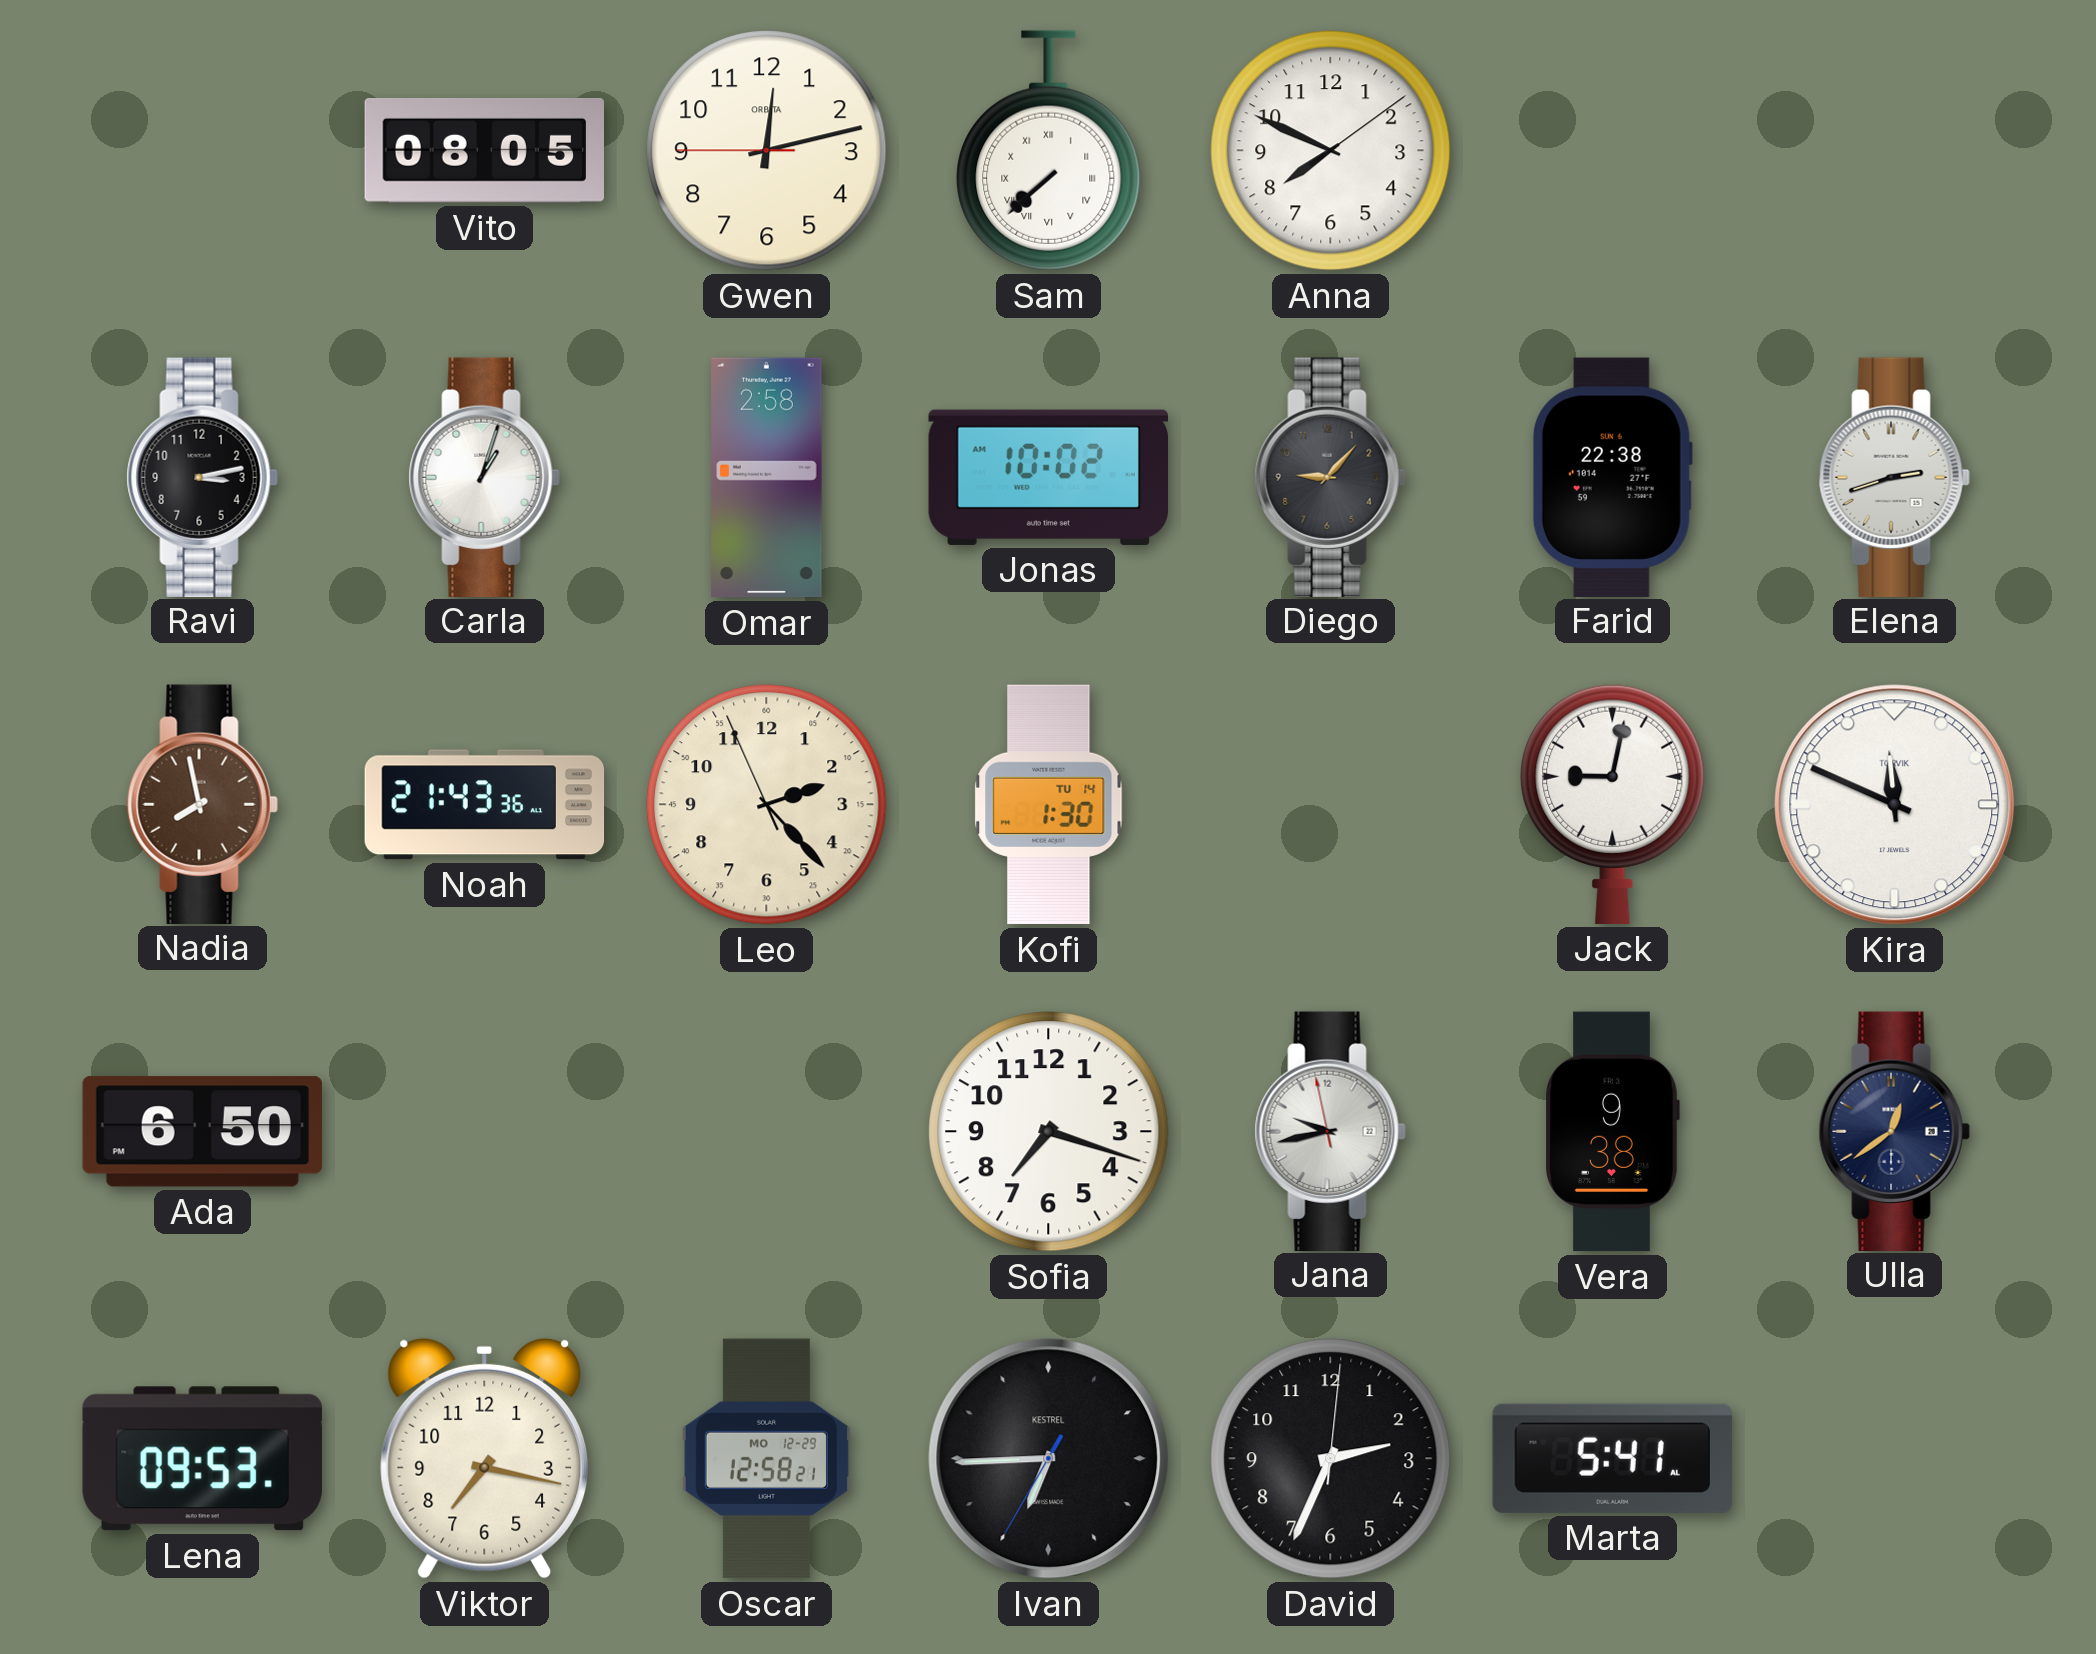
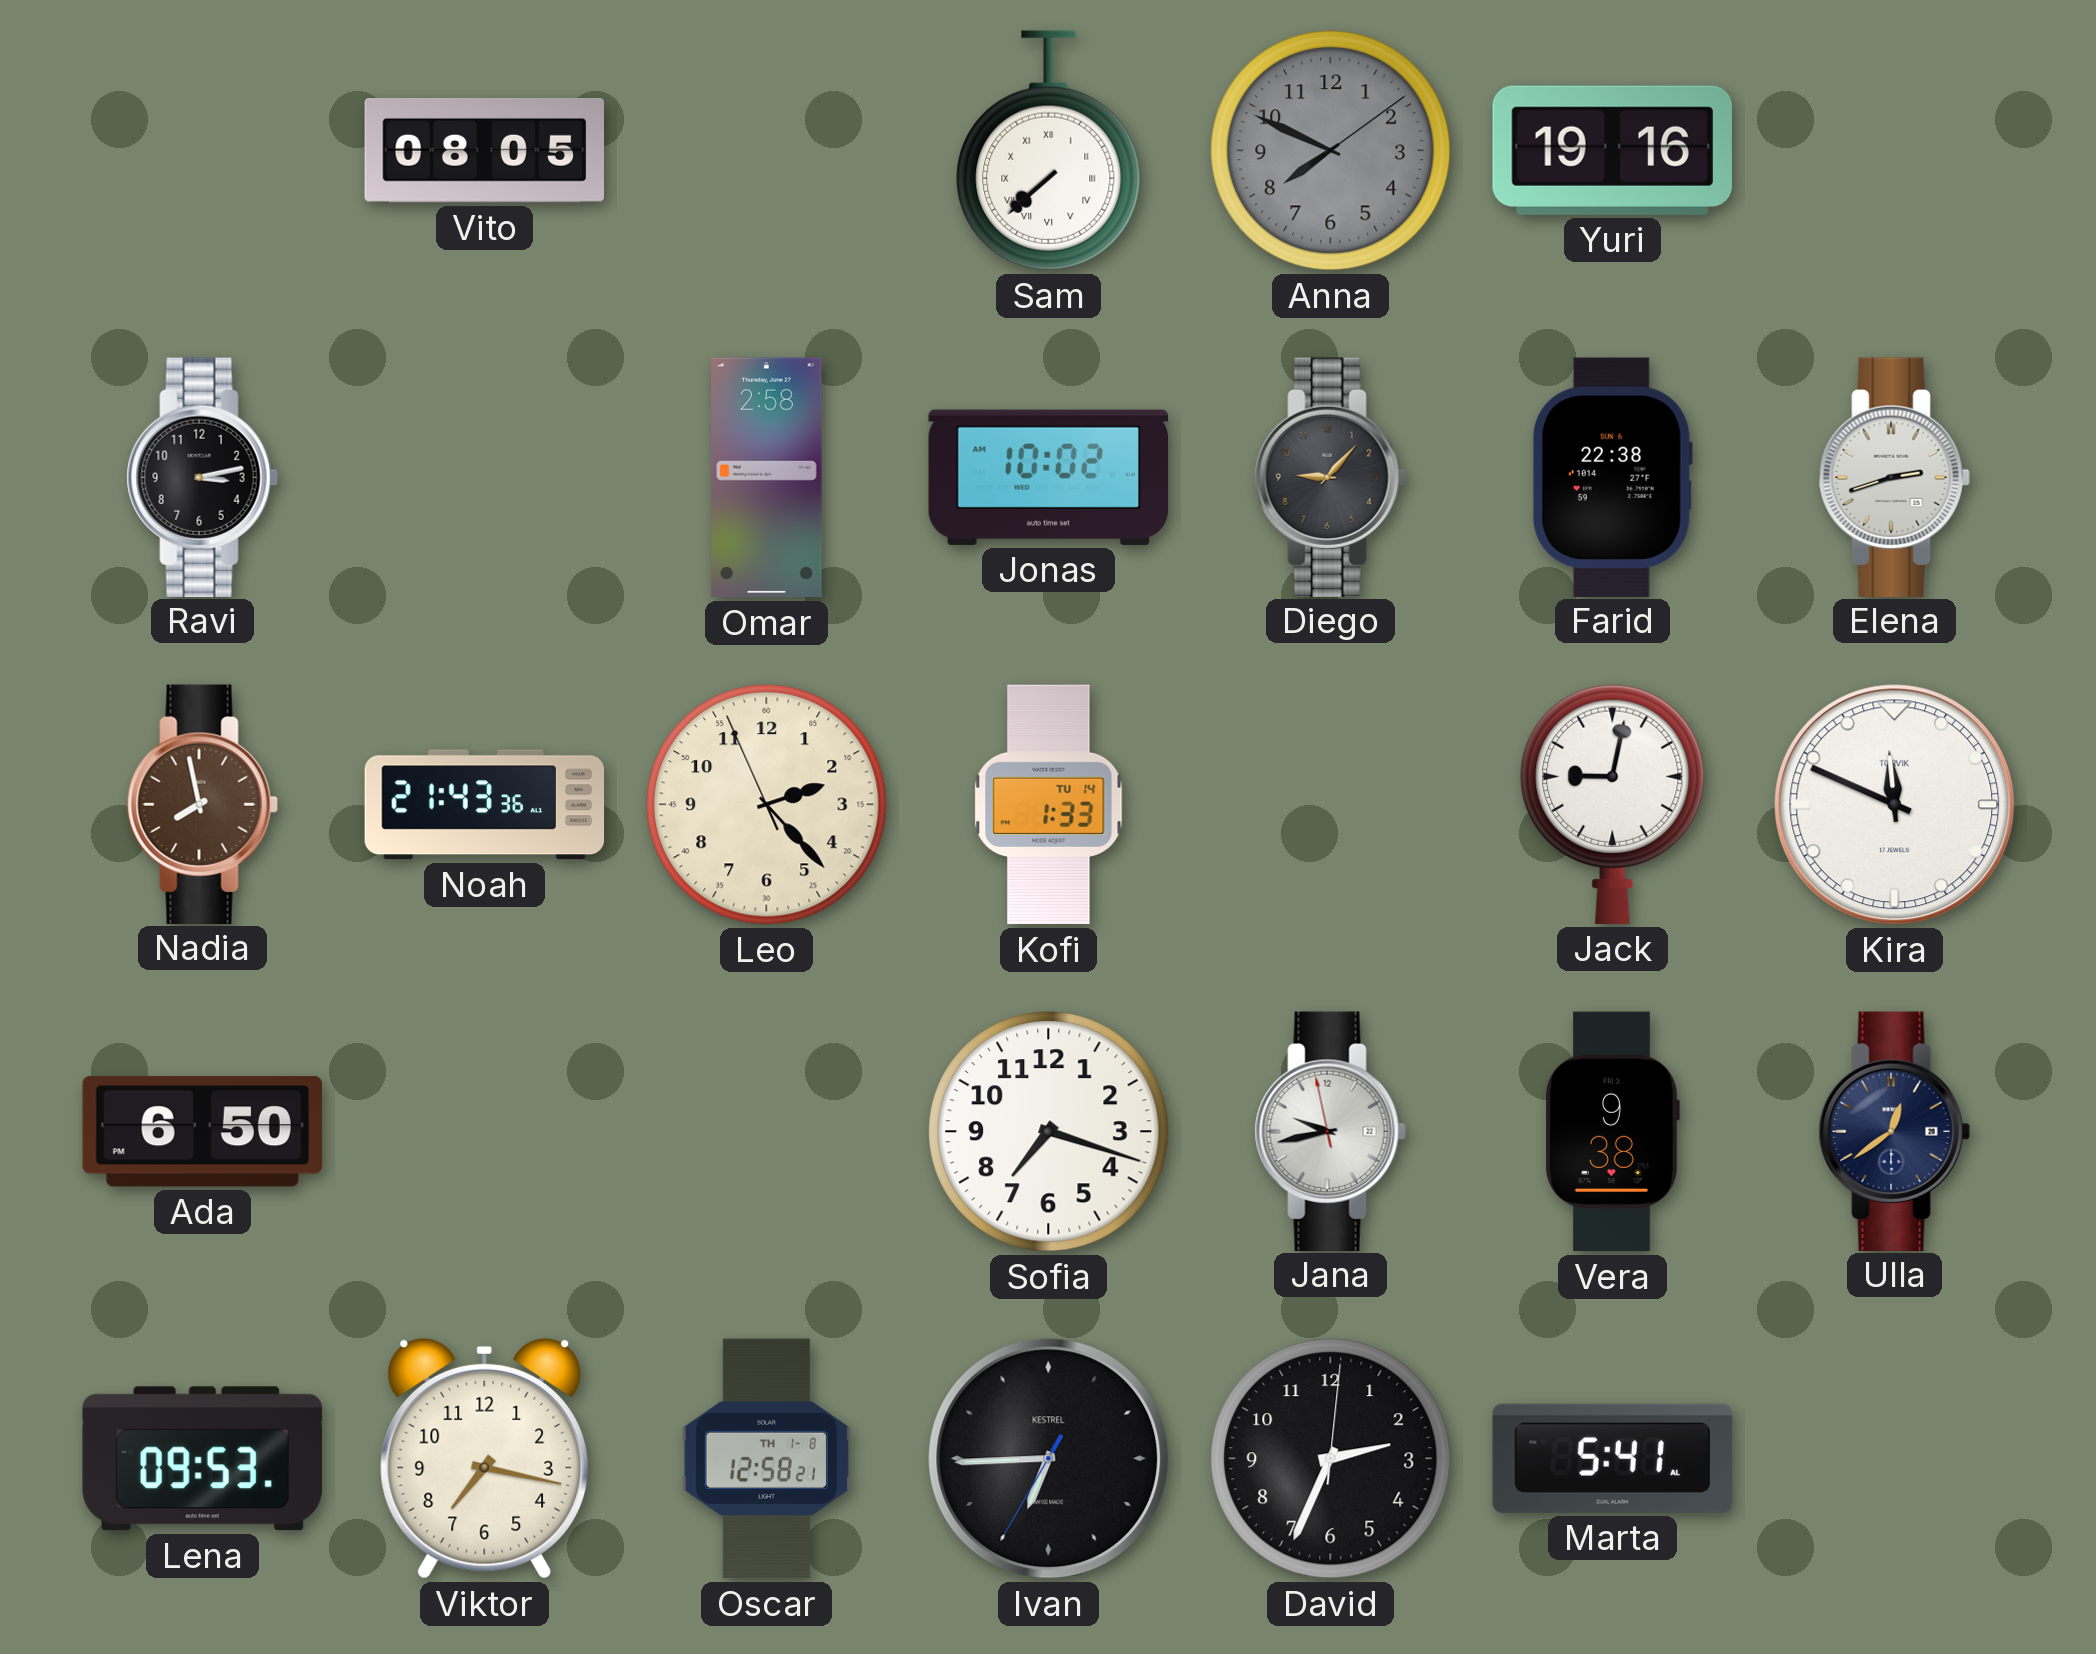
Gwen: 12:12 -> none
Anna dial: white -> grey
Yuri: none -> 19:16
Carla: 1:03 -> none
Kofi: 1:30 -> 1:33
Oscar date: MO 12-29 -> TH 1-8
